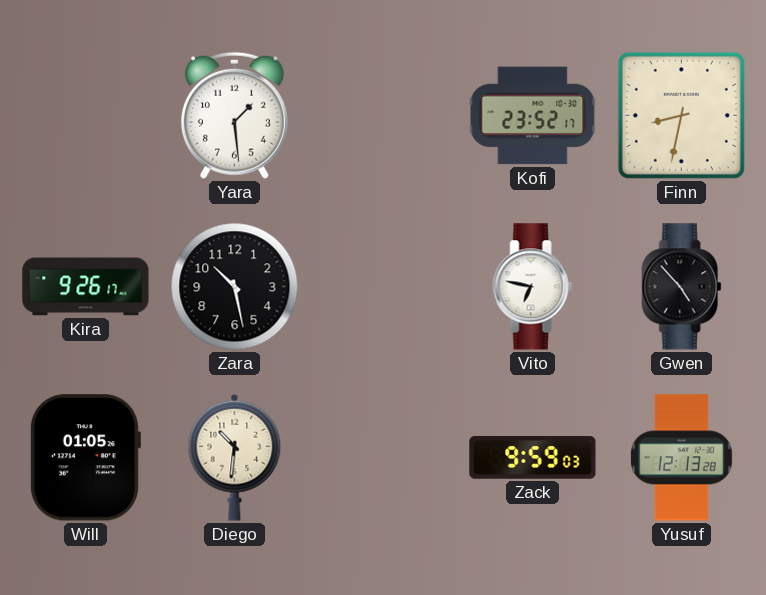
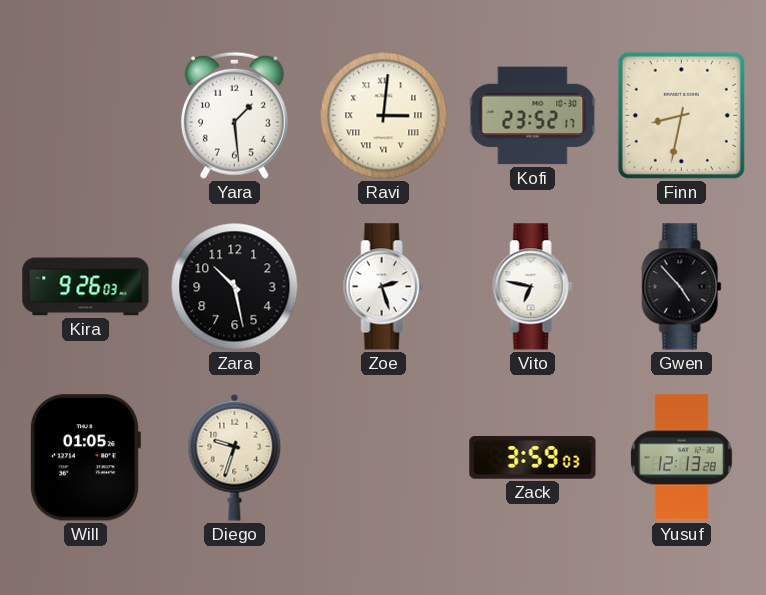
Ravi: none -> 3:01
Kira: 9:26:17 -> 9:26:03
Zoe: none -> 2:27
Diego: 10:31 -> 9:33
Zack: 9:59 -> 3:59
